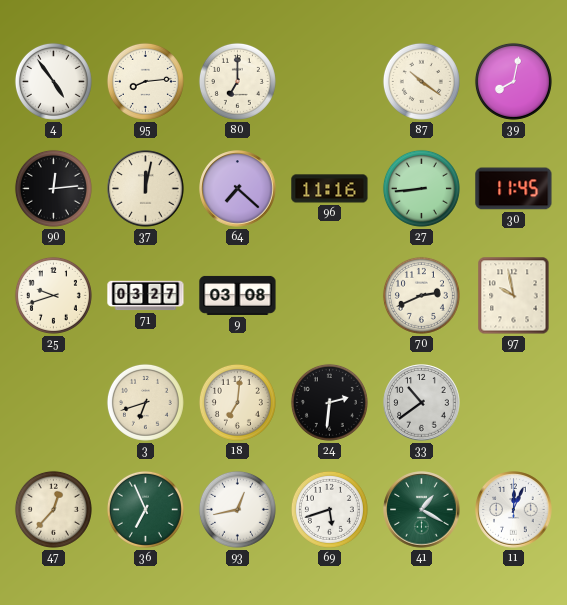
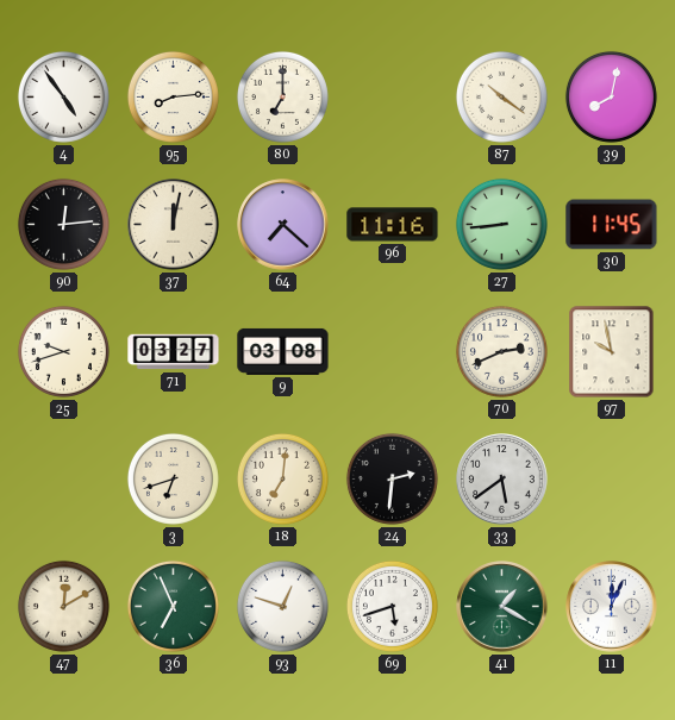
33: 10:39 -> 5:39
47: 12:37 -> 12:10
93: 12:43 -> 12:48
